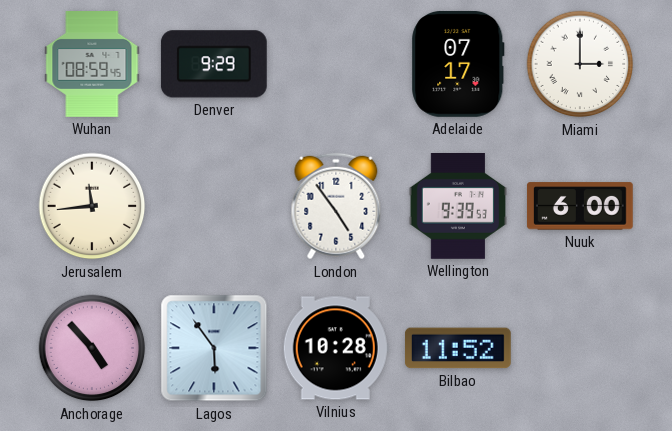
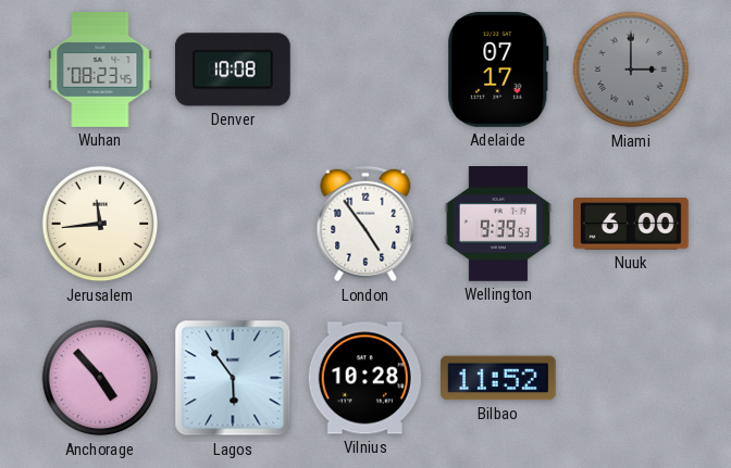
Wuhan: 08:59 -> 08:23
Denver: 9:29 -> 10:08
Miami dial: white -> grey
